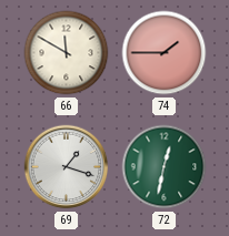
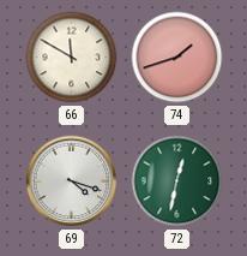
74: 1:45 -> 1:42
69: 1:18 -> 4:18
